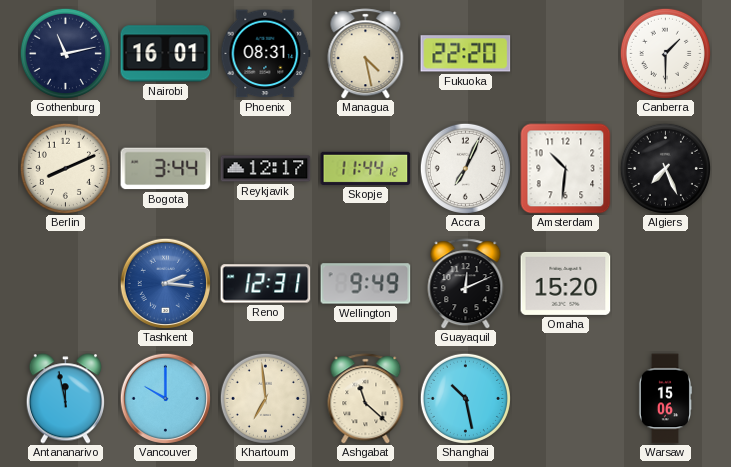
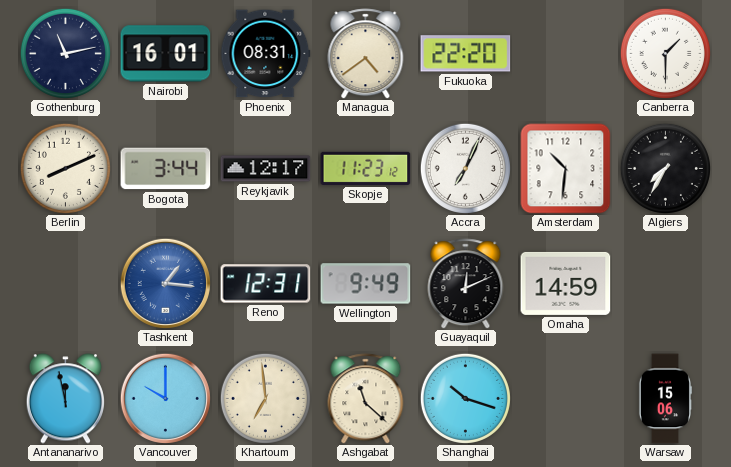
Managua: 4:28 -> 4:39
Skopje: 11:44 -> 11:23
Algiers: 7:26 -> 7:35
Tashkent: 2:16 -> 1:16
Omaha: 15:20 -> 14:59
Shanghai: 10:28 -> 10:18
